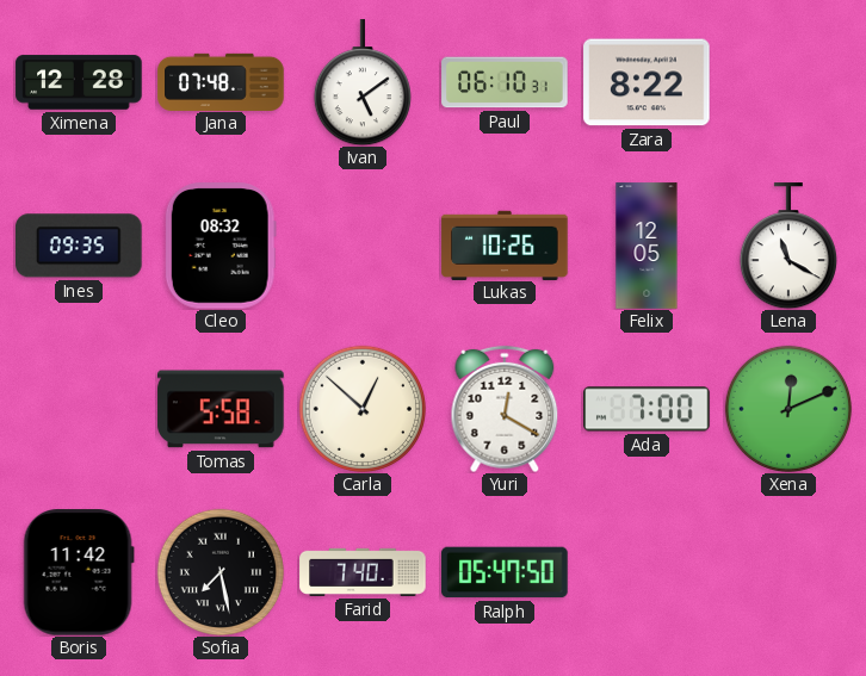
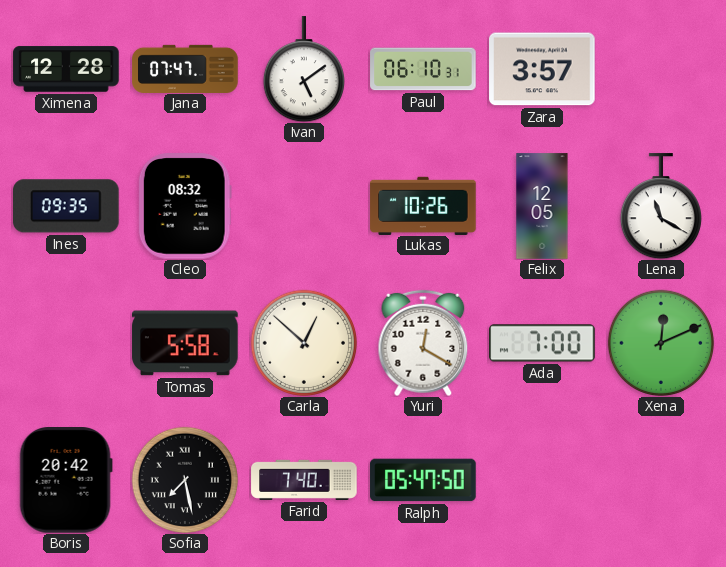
Jana: 07:48 -> 07:47
Zara: 8:22 -> 3:57
Boris: 11:42 -> 20:42
